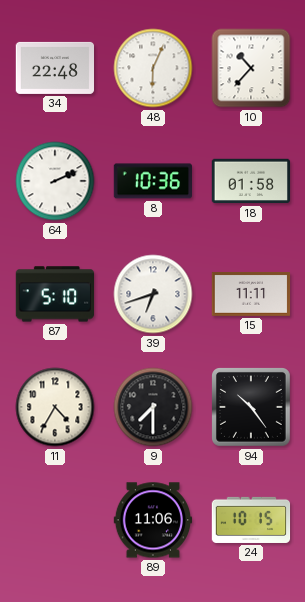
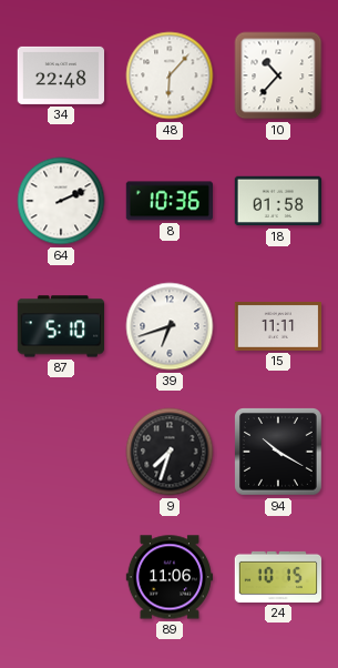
48: 6:04 -> 6:07
11: 4:35 -> none
9: 7:30 -> 7:33
94: 10:24 -> 10:20
